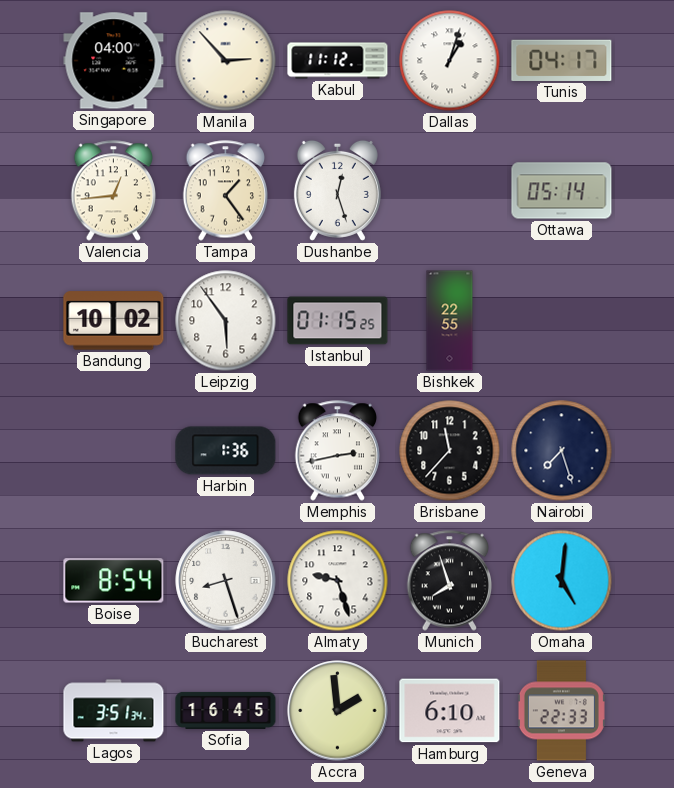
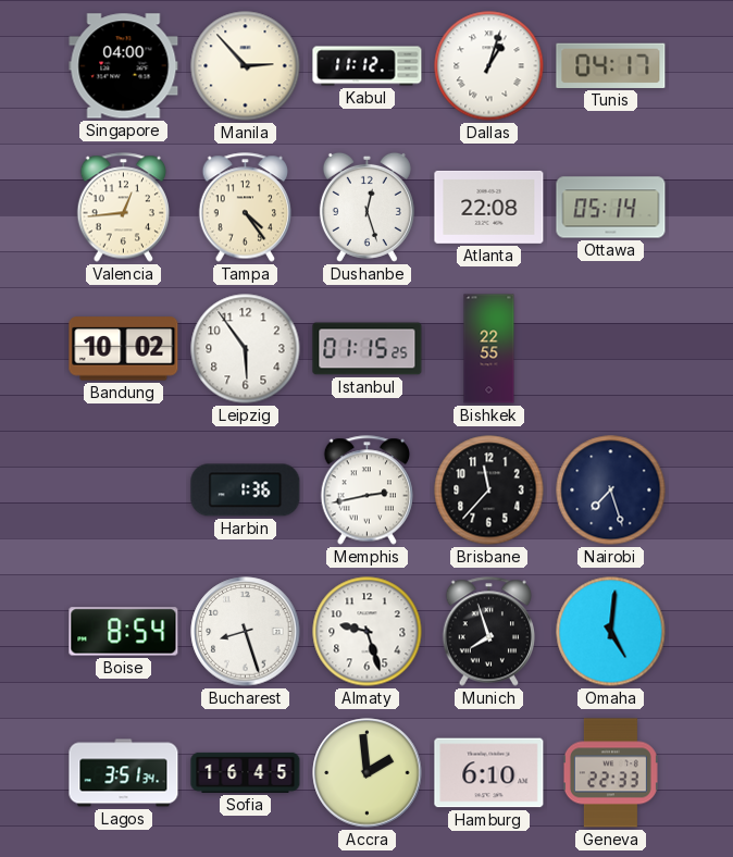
Tampa: 1:24 -> 4:24
Atlanta: none -> 22:08
